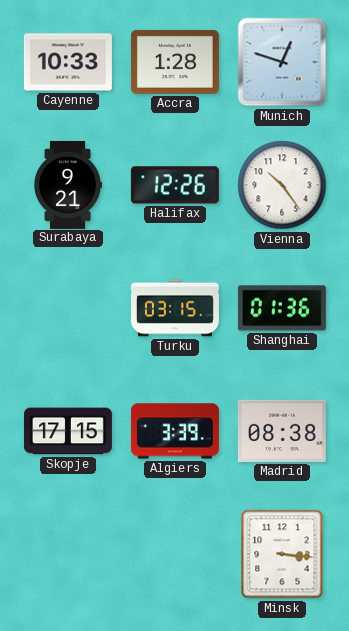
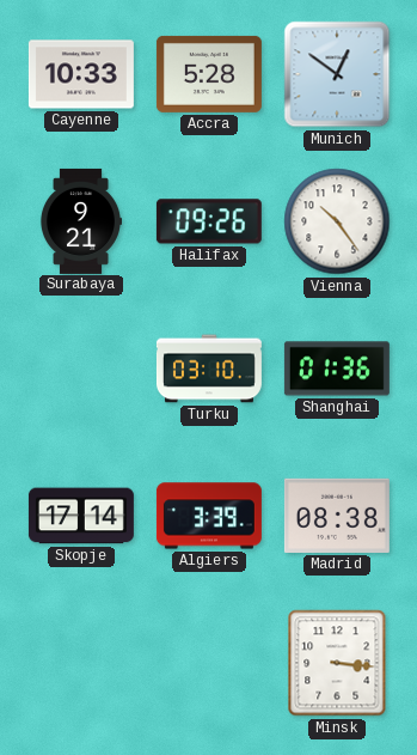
Accra: 1:28 -> 5:28
Munich: 12:48 -> 12:51
Halifax: 12:26 -> 09:26
Turku: 03:15 -> 03:10
Skopje: 17:15 -> 17:14
